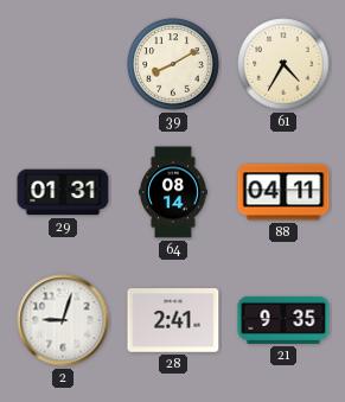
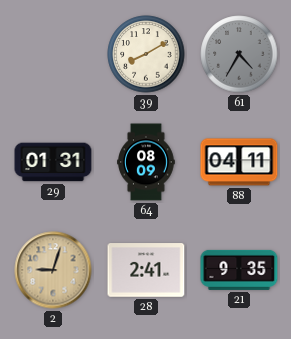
61 dial: cream -> grey
64: 08:14 -> 08:09
2 dial: white -> champagne
